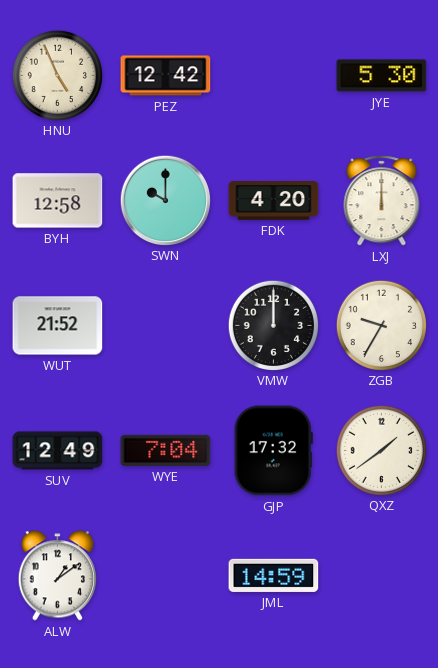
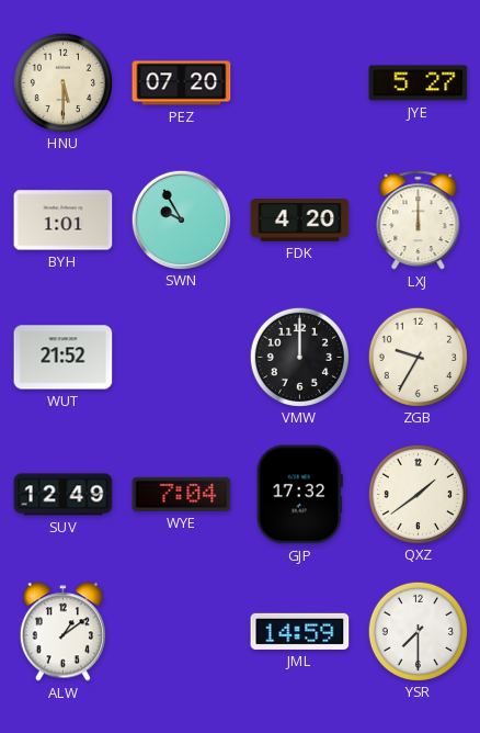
HNU: 4:56 -> 5:30
PEZ: 12:42 -> 07:20
JYE: 5:30 -> 5:27
BYH: 12:58 -> 1:01
SWN: 10:00 -> 9:55
YSR: none -> 7:30
